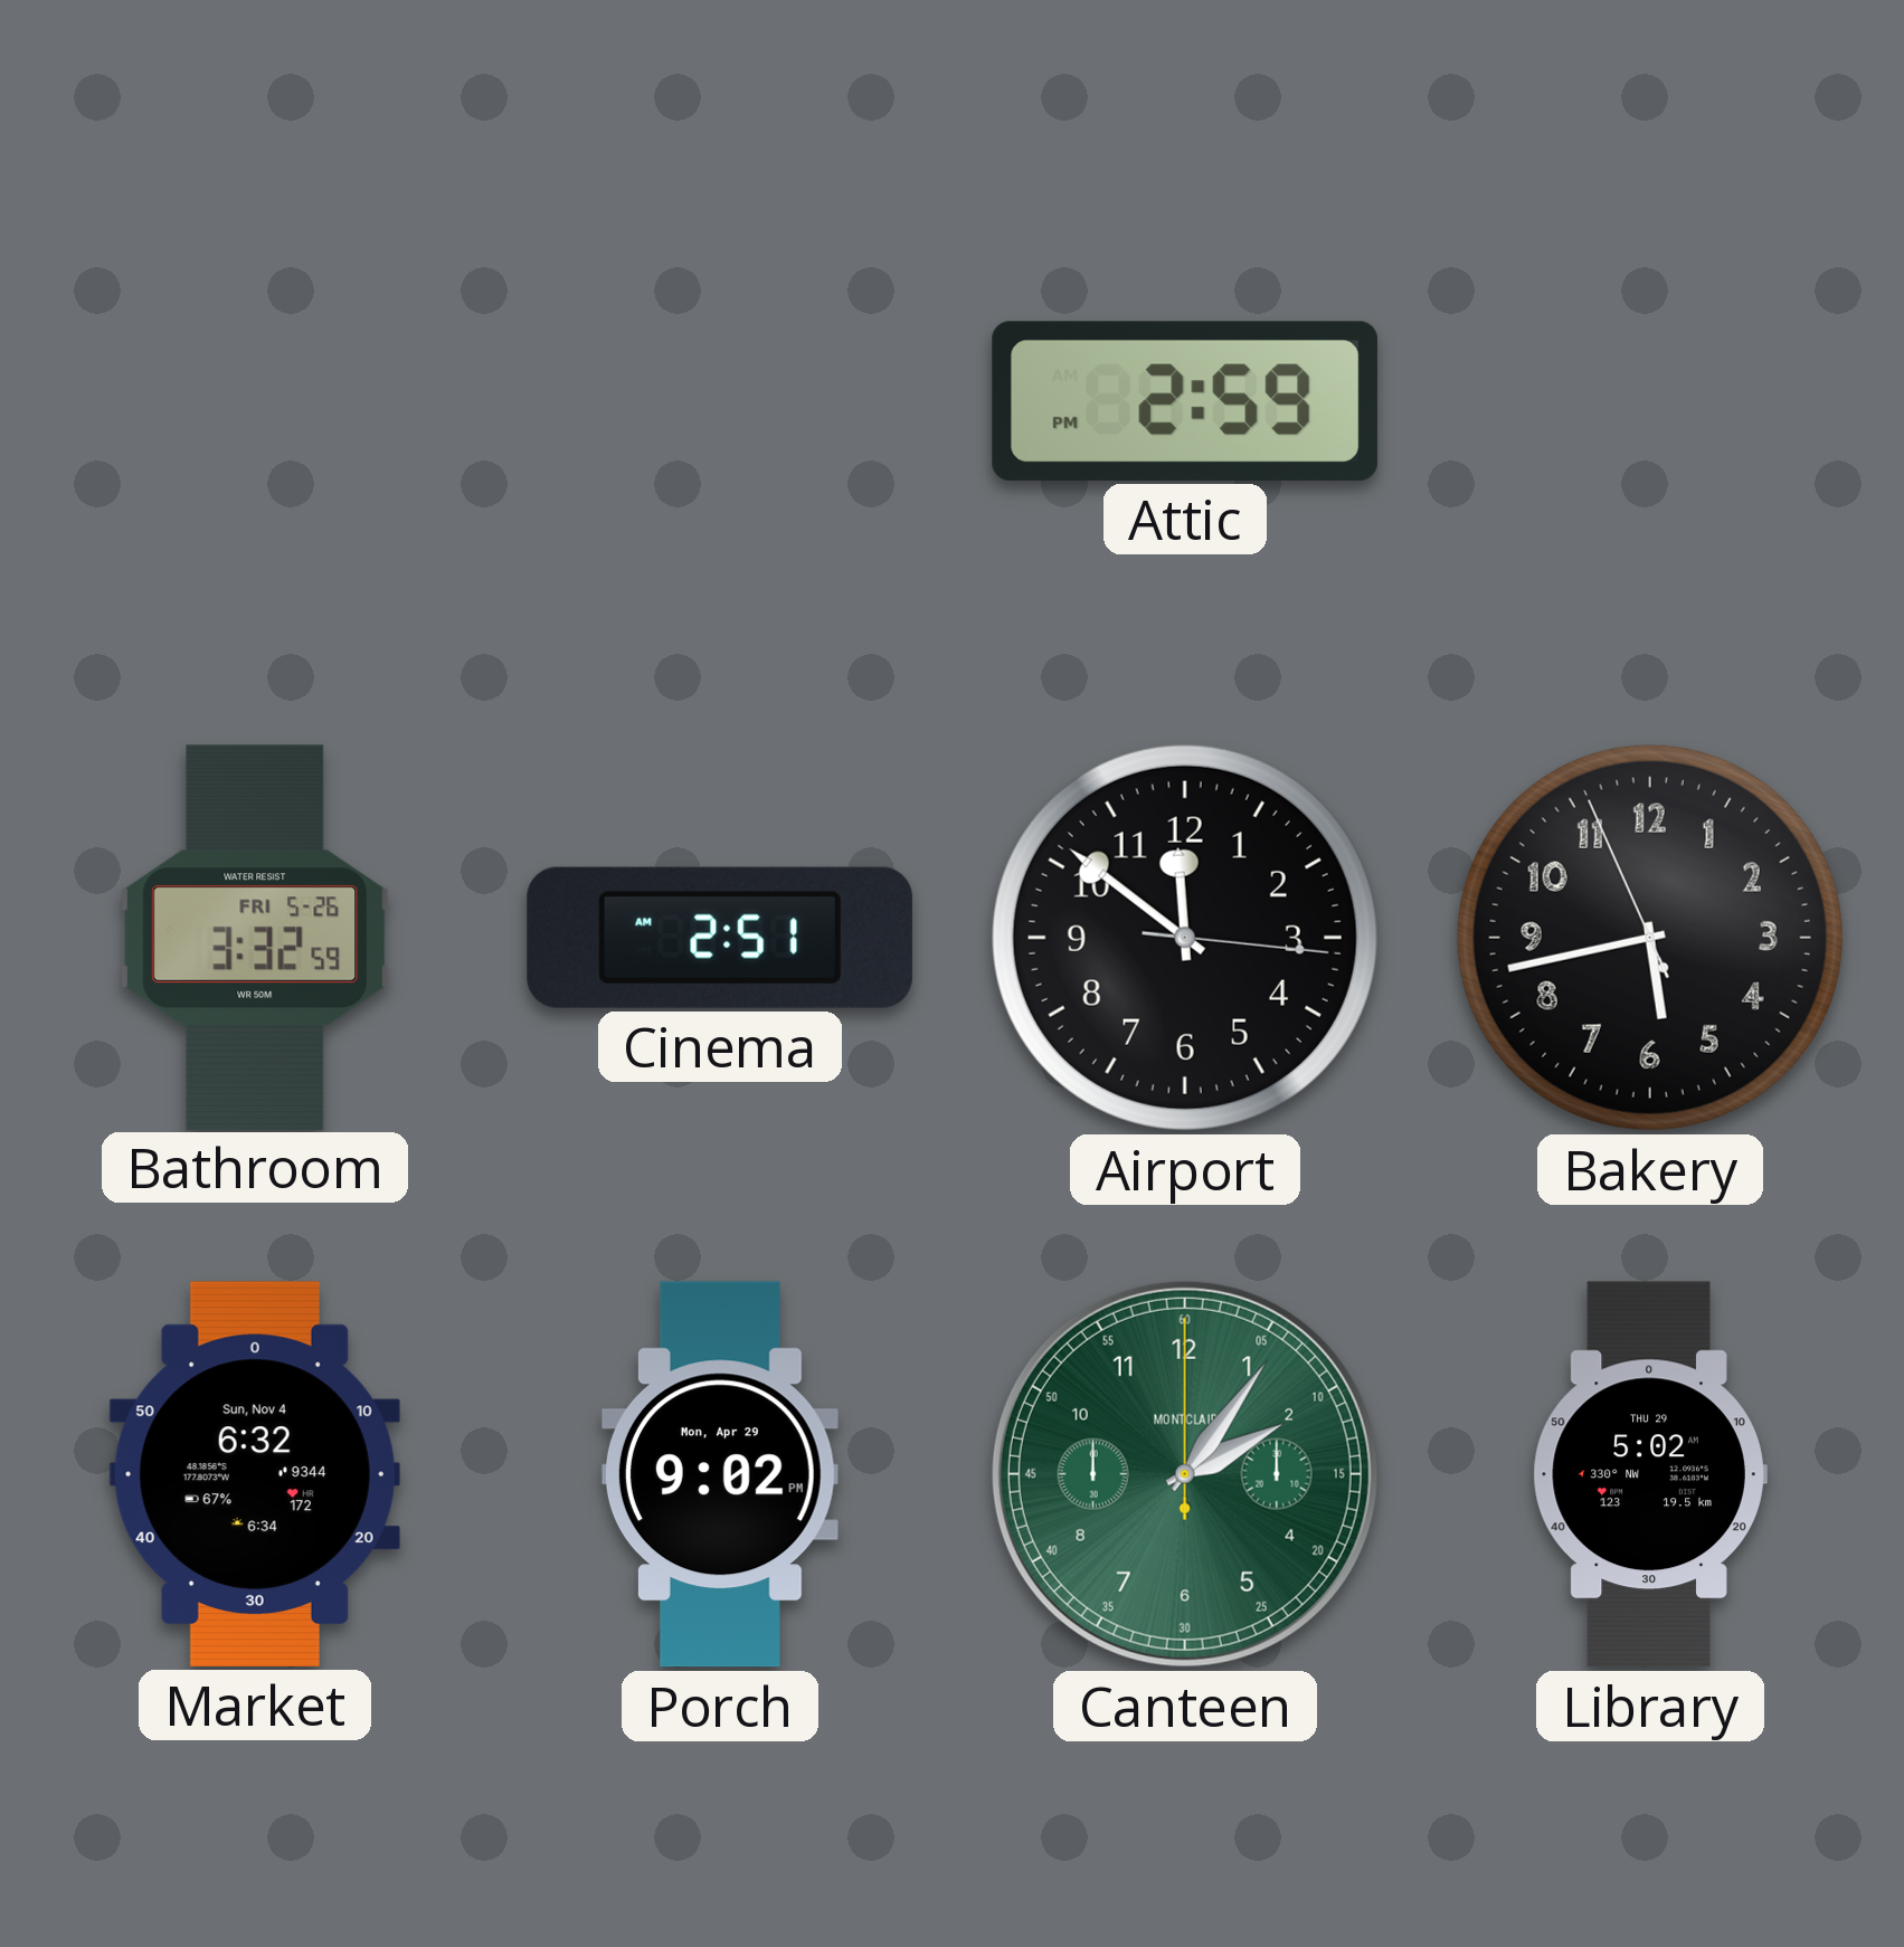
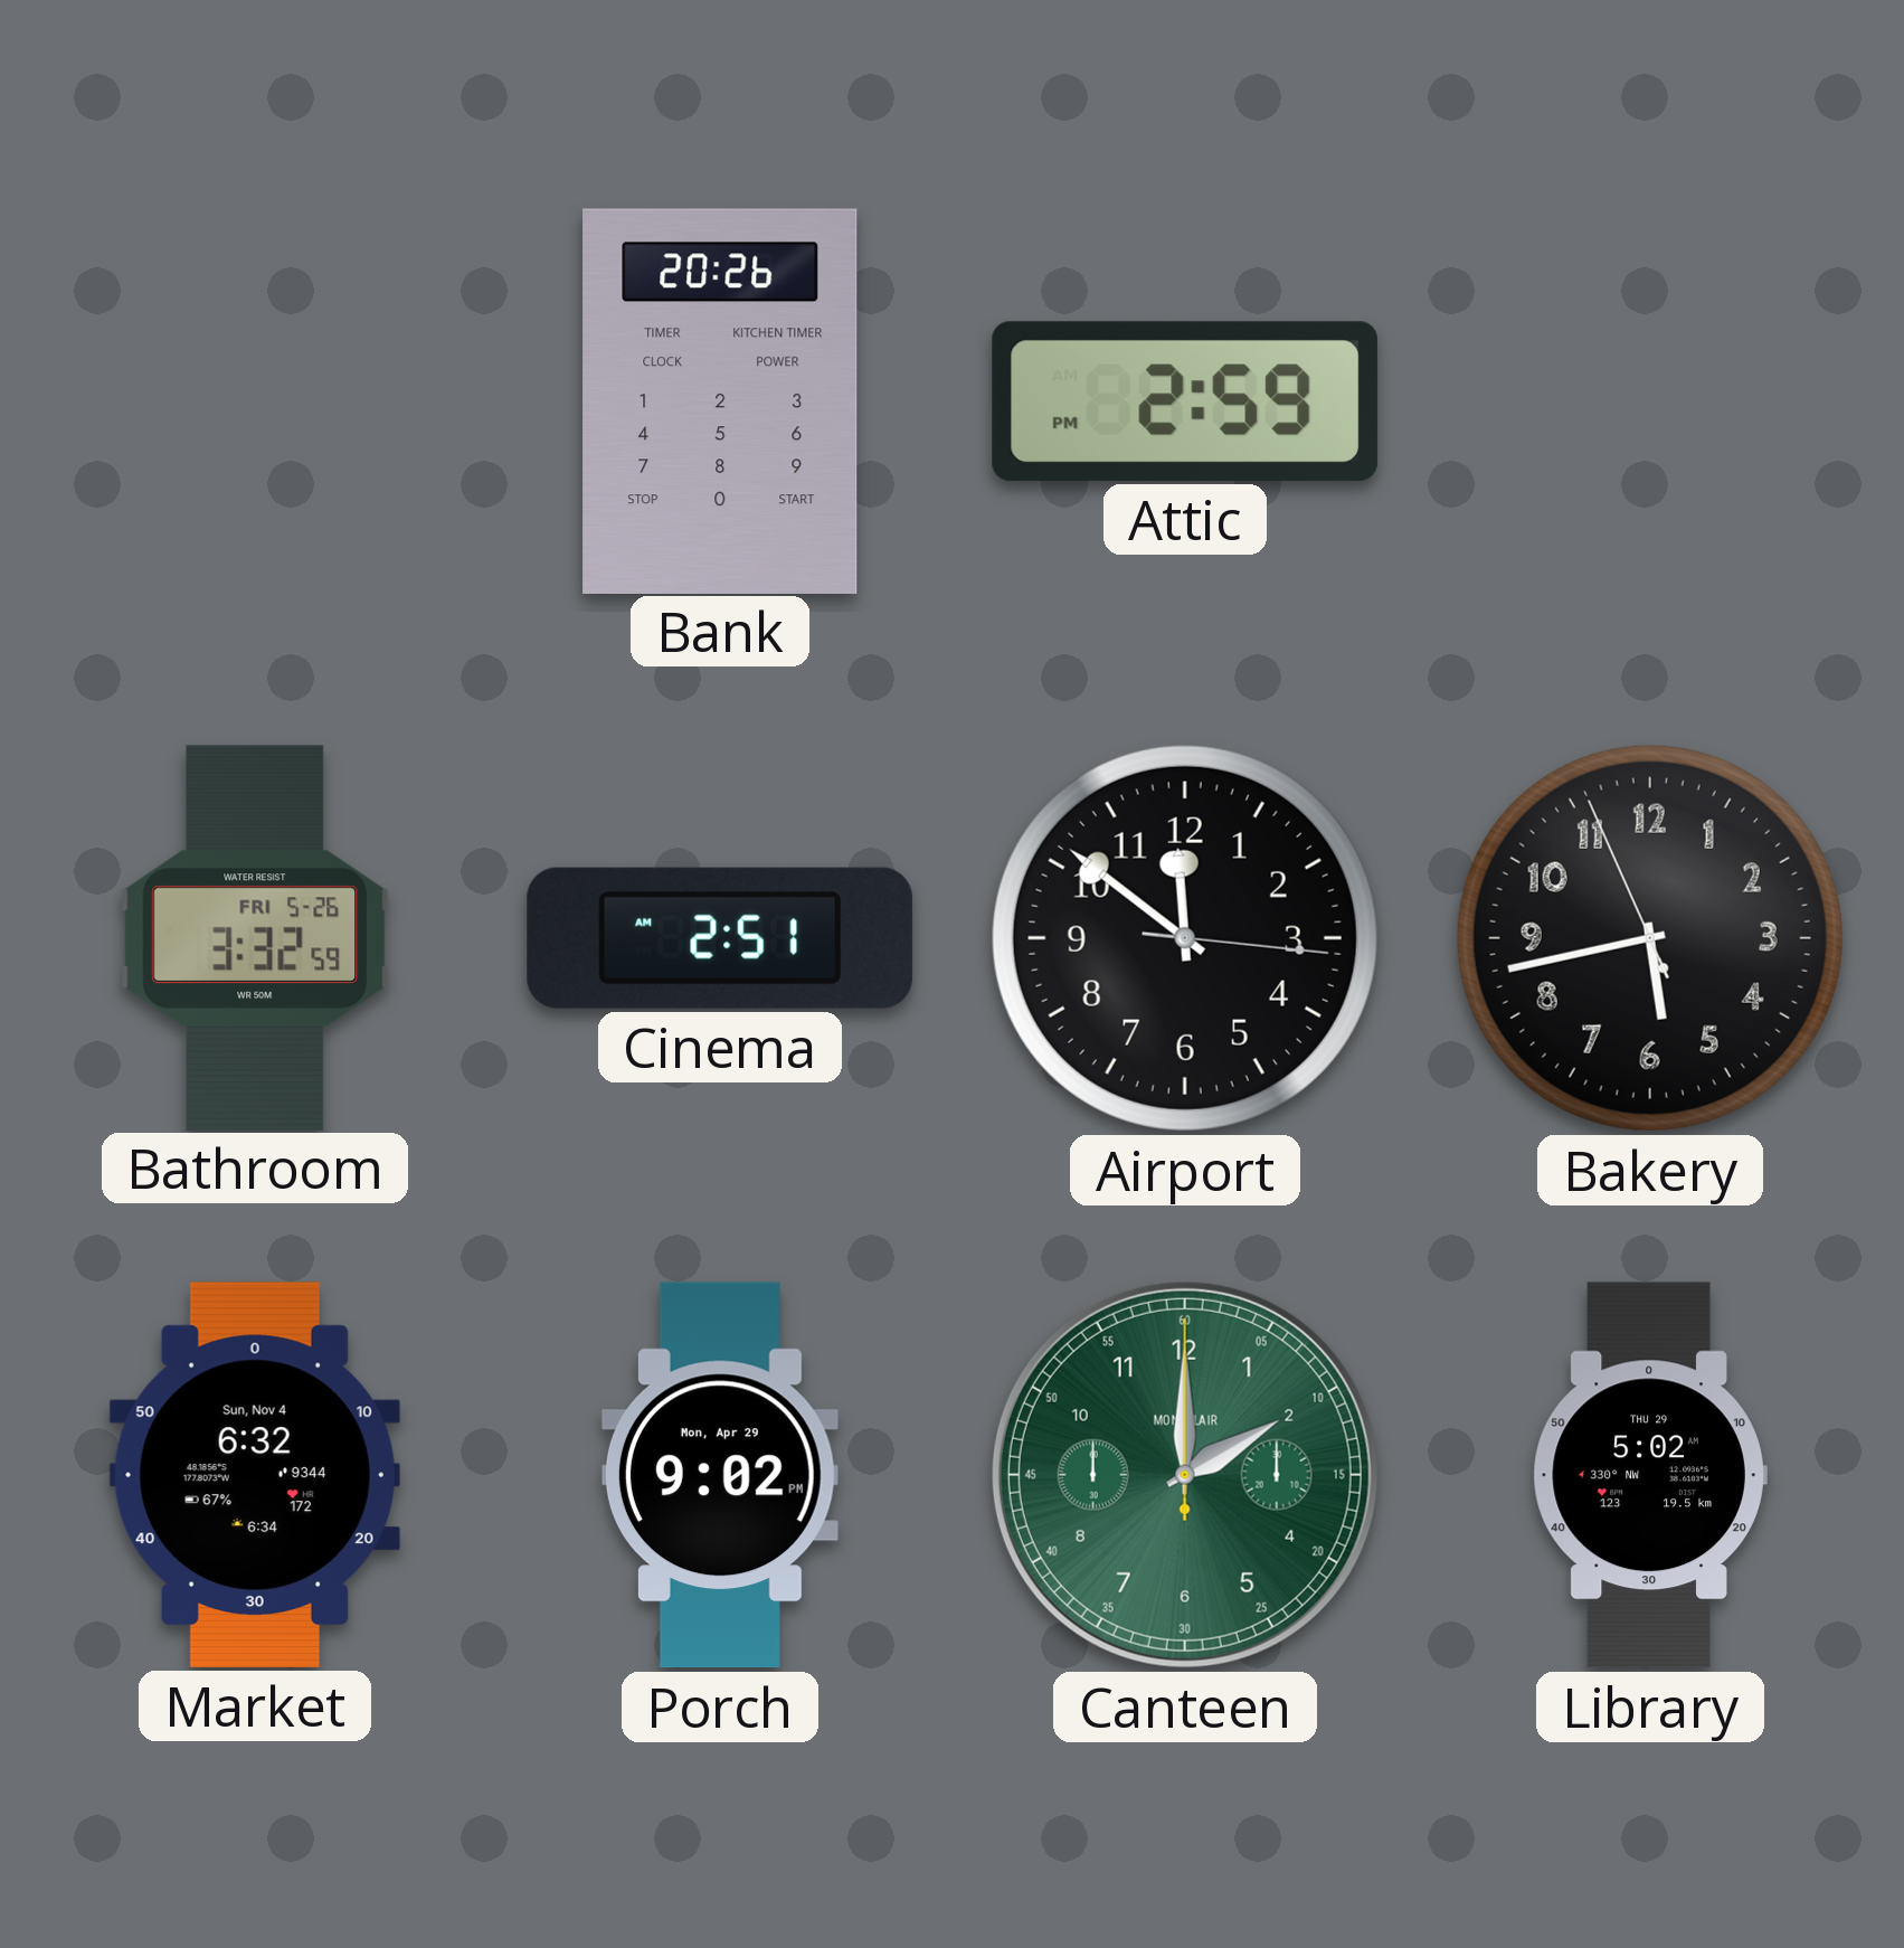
Bank: none -> 20:26
Canteen: 2:06 -> 2:00
